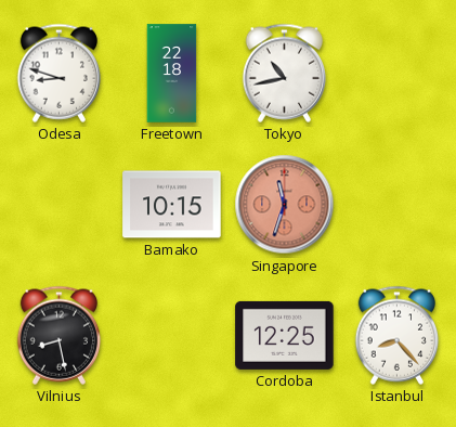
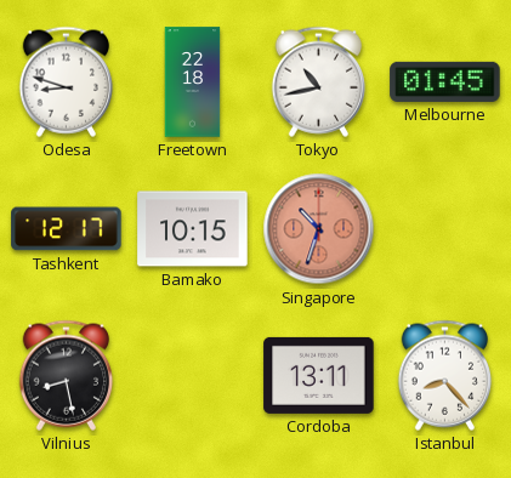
Melbourne: none -> 01:45
Tashkent: none -> 12:17
Singapore: 11:33 -> 10:33
Cordoba: 12:25 -> 13:11
